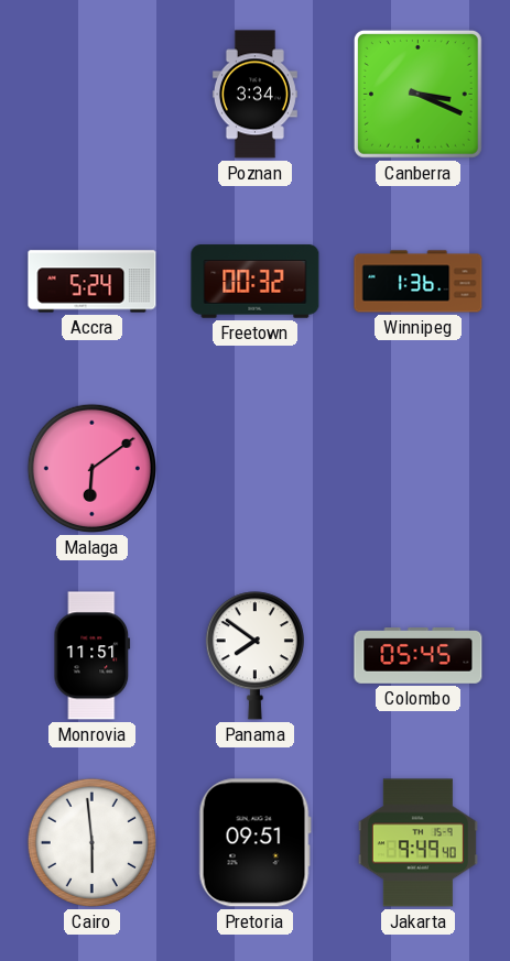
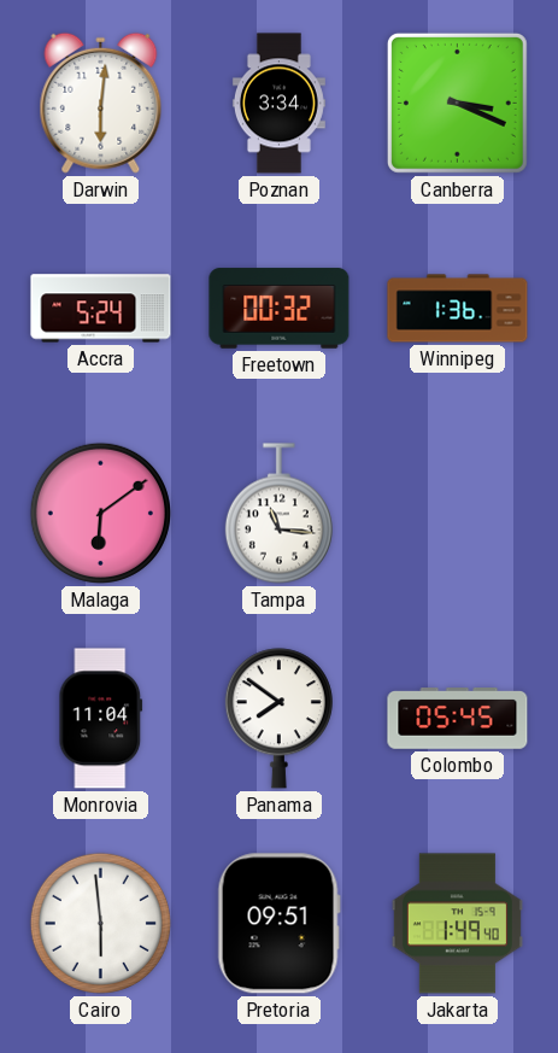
Darwin: none -> 6:01
Tampa: none -> 11:16
Monrovia: 11:51 -> 11:04
Jakarta: 9:49 -> 1:49
